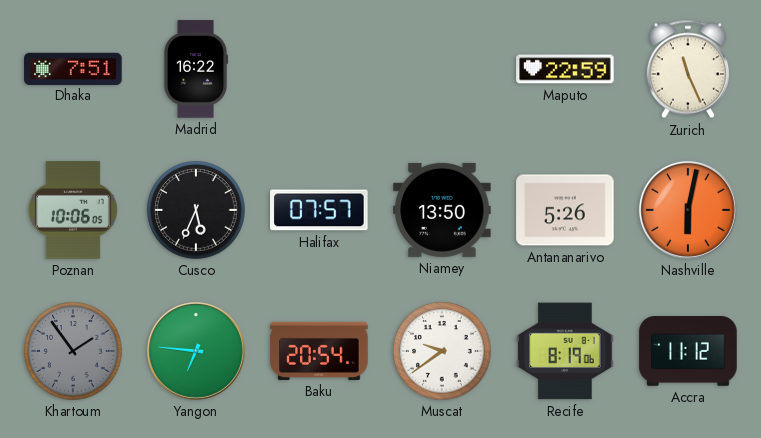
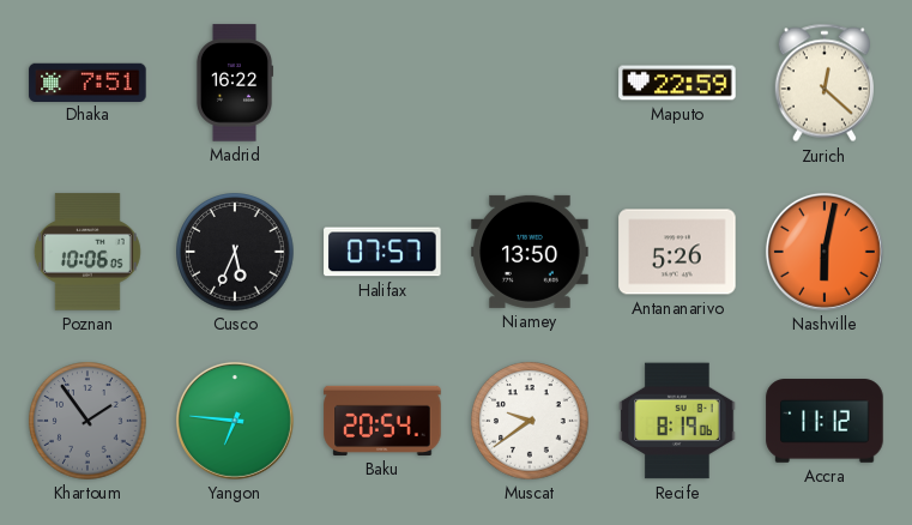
Zurich: 11:26 -> 12:22
